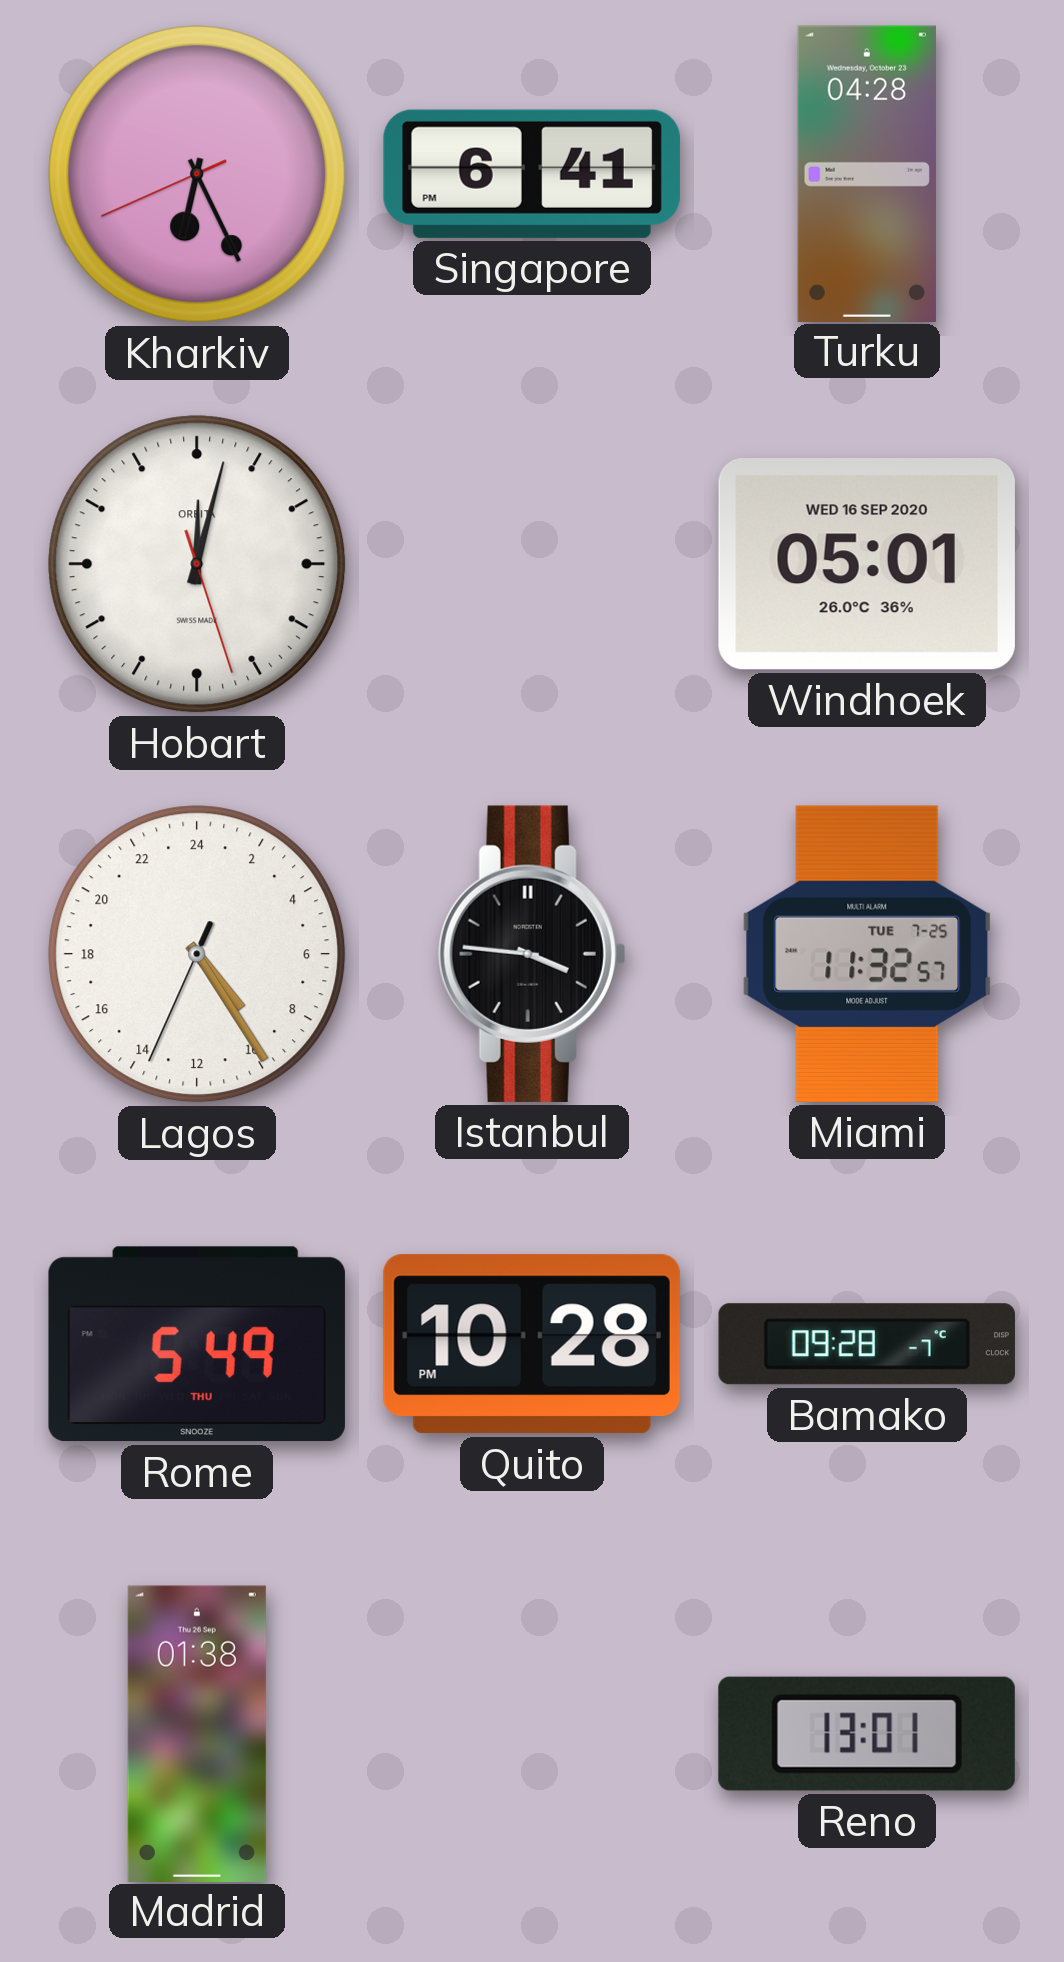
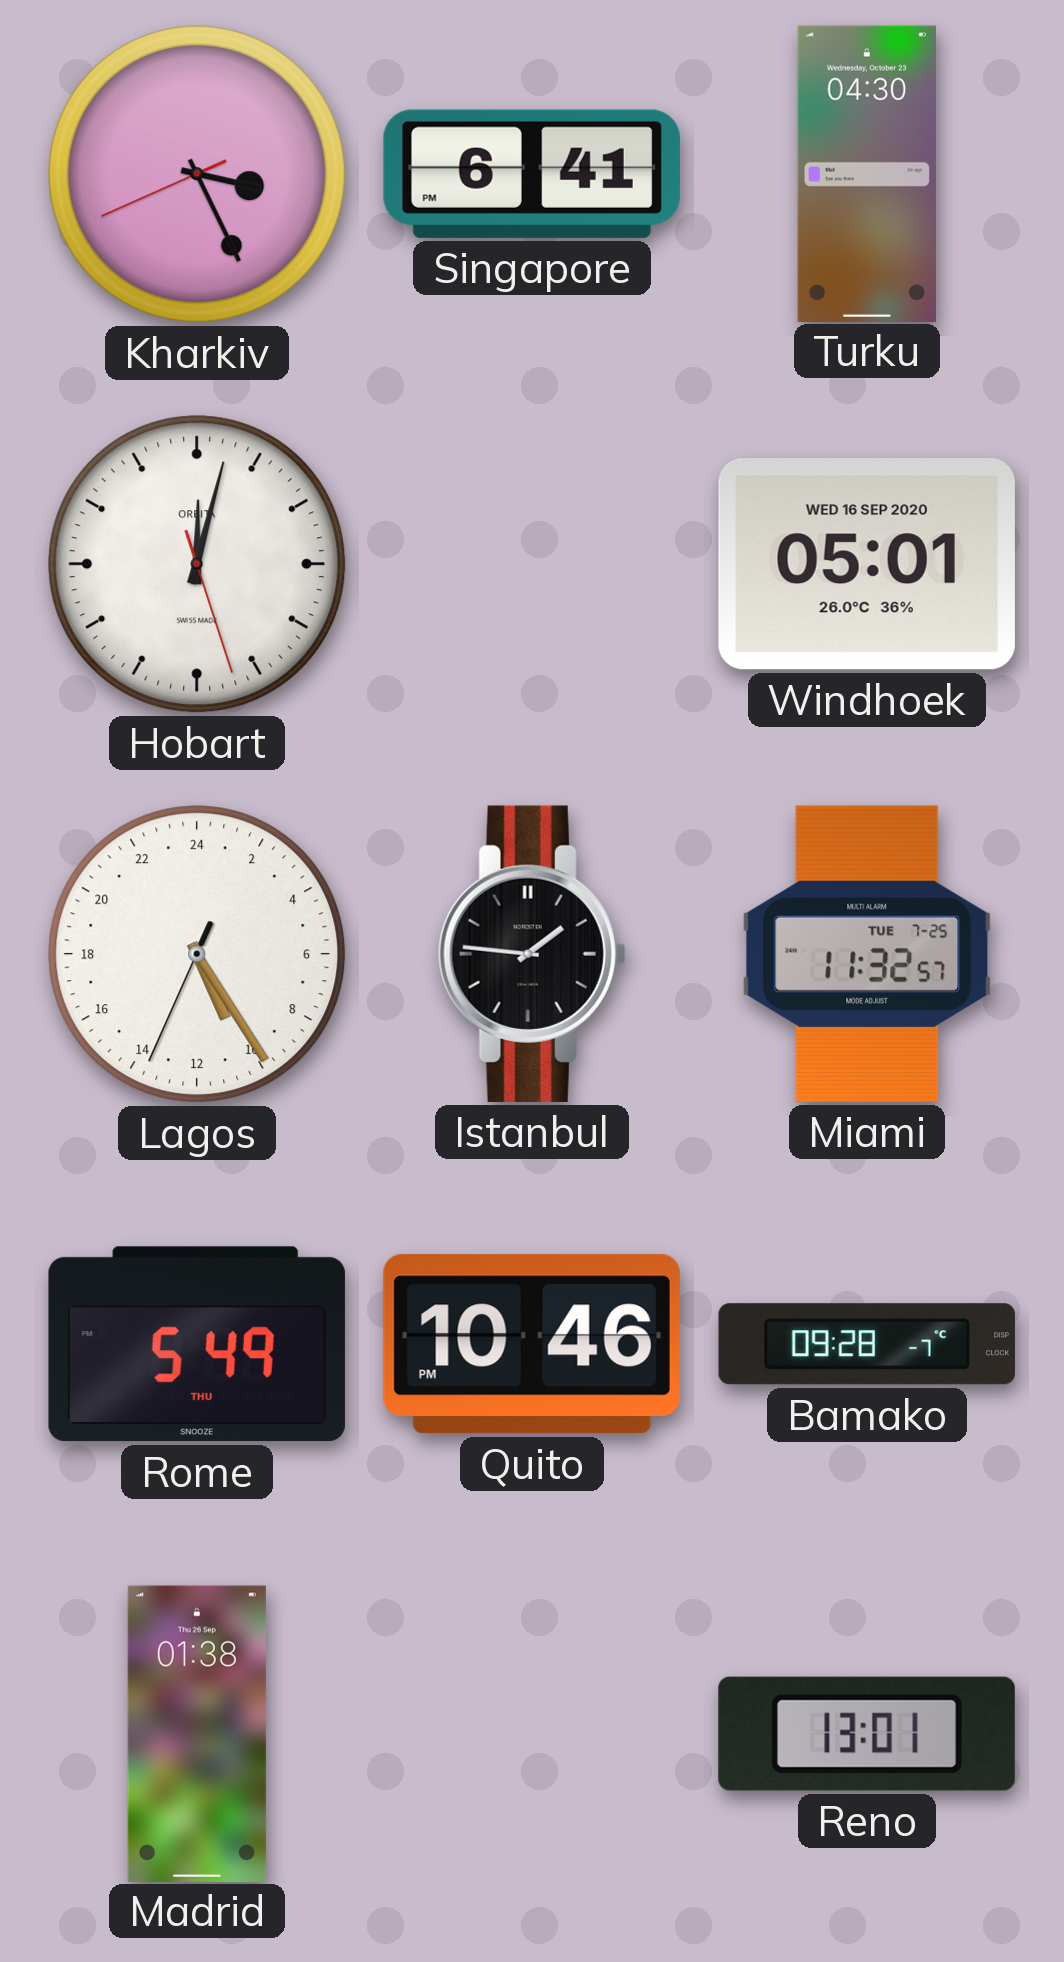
Kharkiv: 6:25 -> 3:25
Turku: 04:28 -> 04:30
Lagos: 9:24 -> 10:24
Istanbul: 3:46 -> 1:46
Quito: 10:28 -> 10:46
